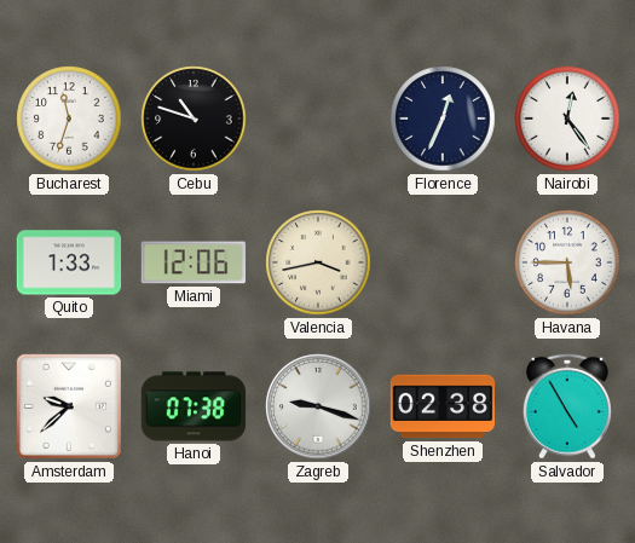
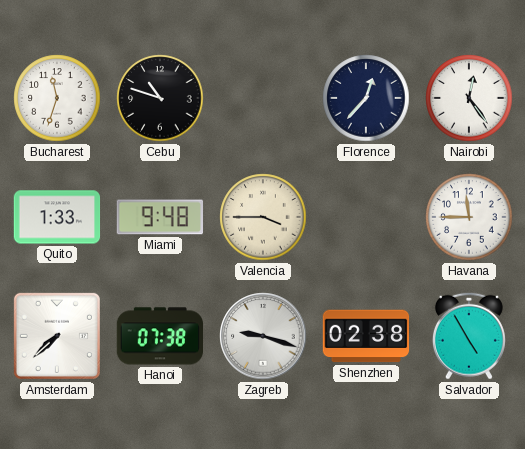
Florence: 12:34 -> 12:37
Miami: 12:06 -> 9:48
Valencia: 3:43 -> 3:45
Havana: 5:45 -> 11:45
Amsterdam: 9:38 -> 7:38
